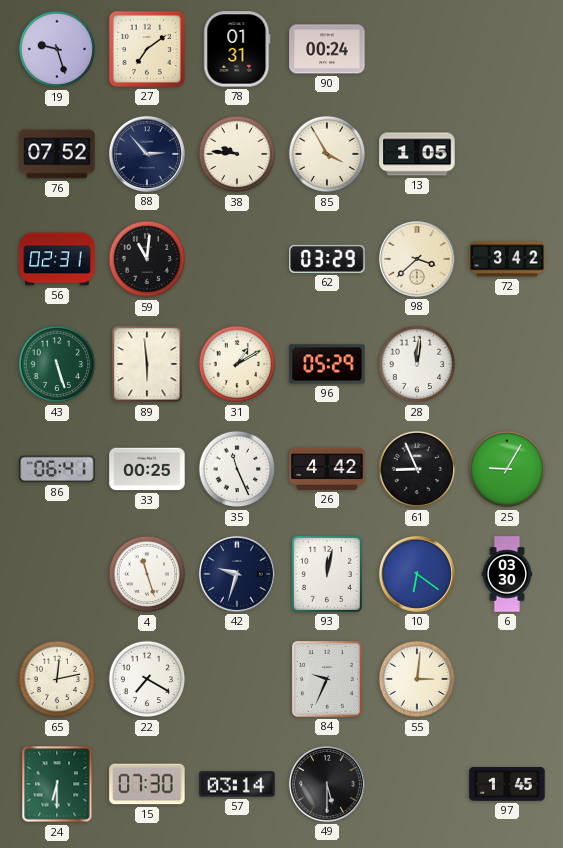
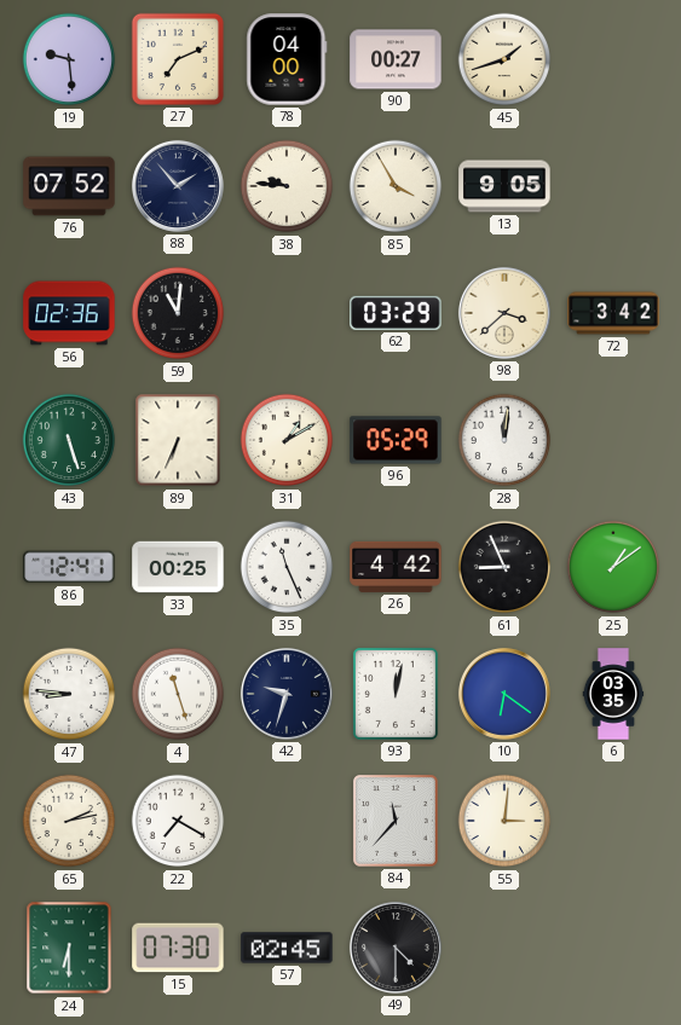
19: 9:27 -> 9:29
27: 7:09 -> 7:11
78: 01:31 -> 04:00
90: 00:24 -> 00:27
45: none -> 1:42
88: 2:53 -> 1:53
13: 1:05 -> 9:05
56: 02:31 -> 02:36
89: 5:59 -> 6:34
86: 06:41 -> 12:41
25: 9:05 -> 1:09
47: none -> 8:46
6: 03:30 -> 03:35
65: 12:13 -> 2:13
84: 9:34 -> 11:37
57: 03:14 -> 02:45
49: 5:30 -> 4:30
97: 1:45 -> none
